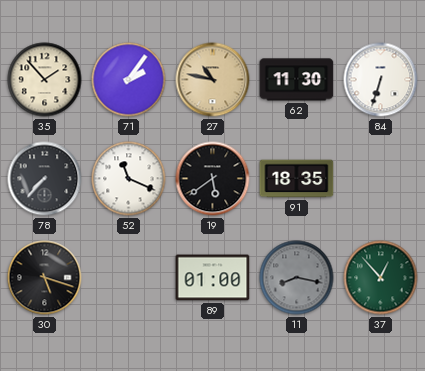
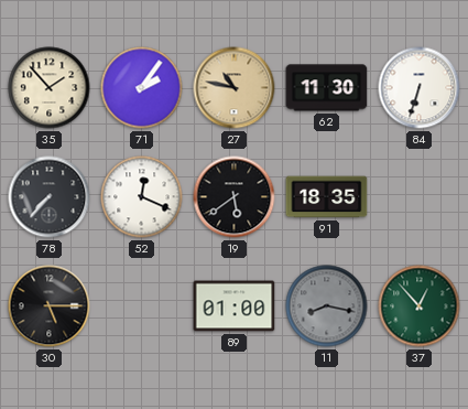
52: 11:19 -> 12:19
30: 5:18 -> 5:15
